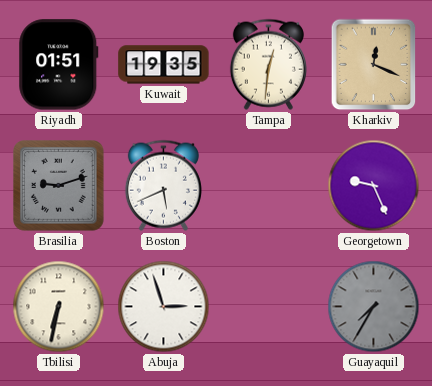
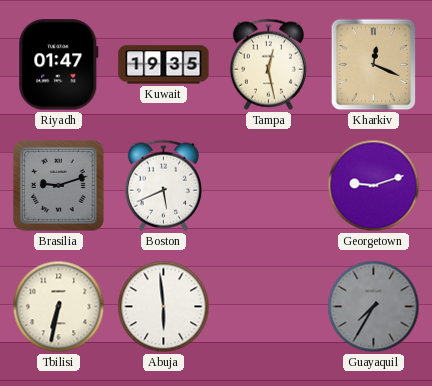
Riyadh: 01:51 -> 01:47
Tampa: 12:31 -> 12:28
Georgetown: 9:26 -> 9:12
Abuja: 2:57 -> 5:59
